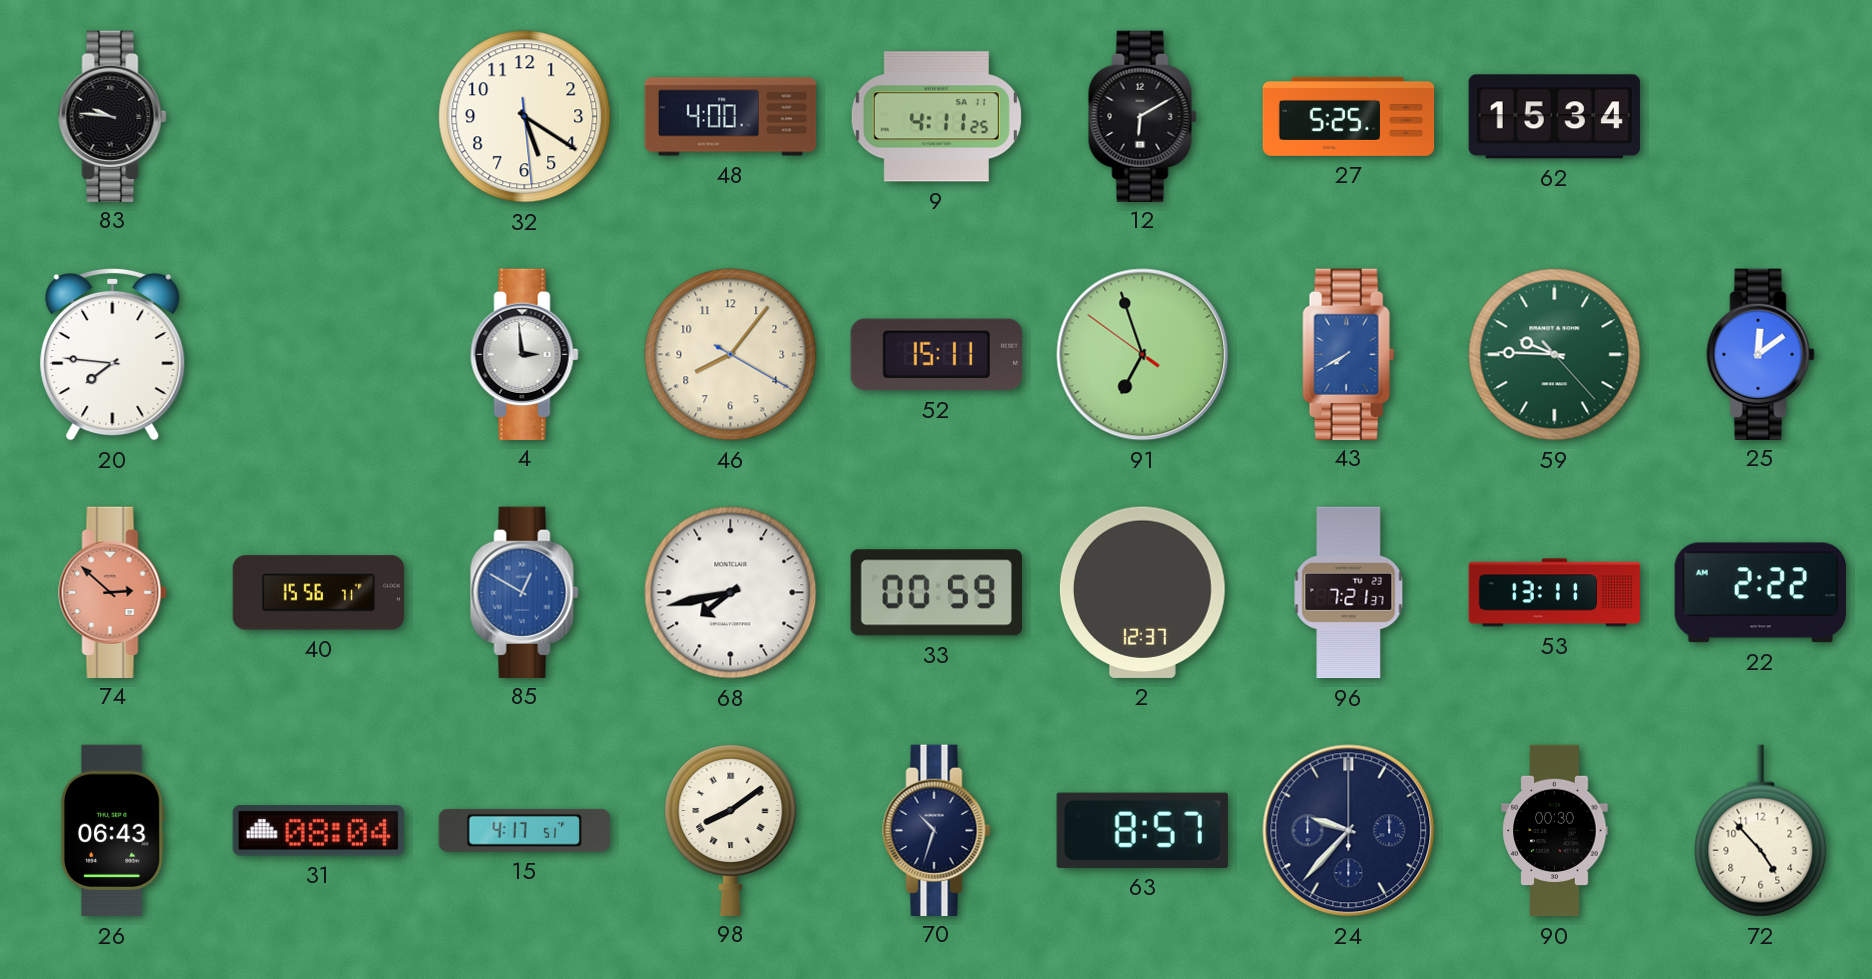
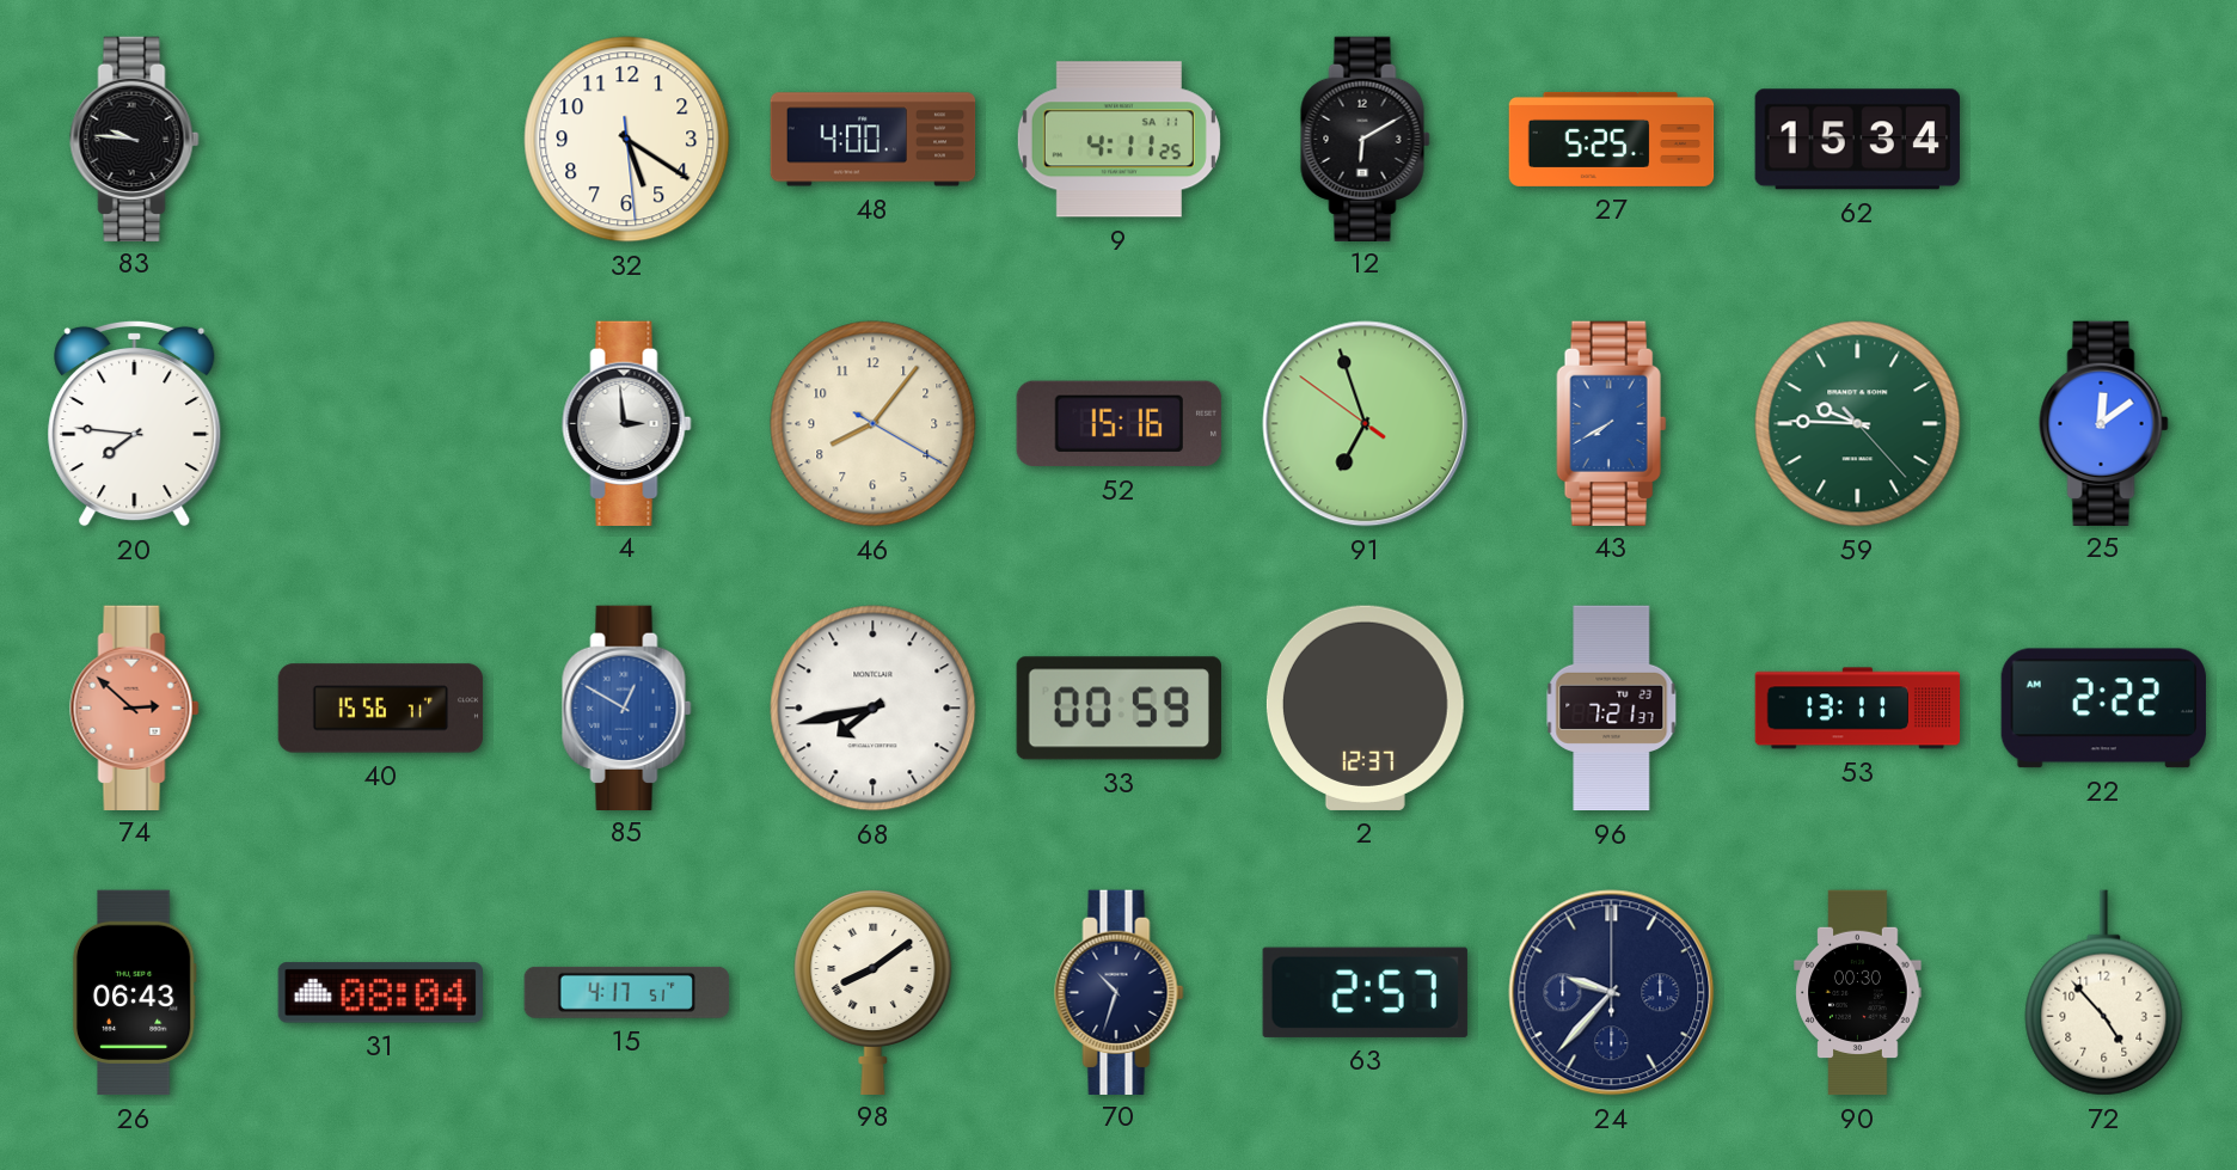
52: 15:11 -> 15:16
63: 8:57 -> 2:57
